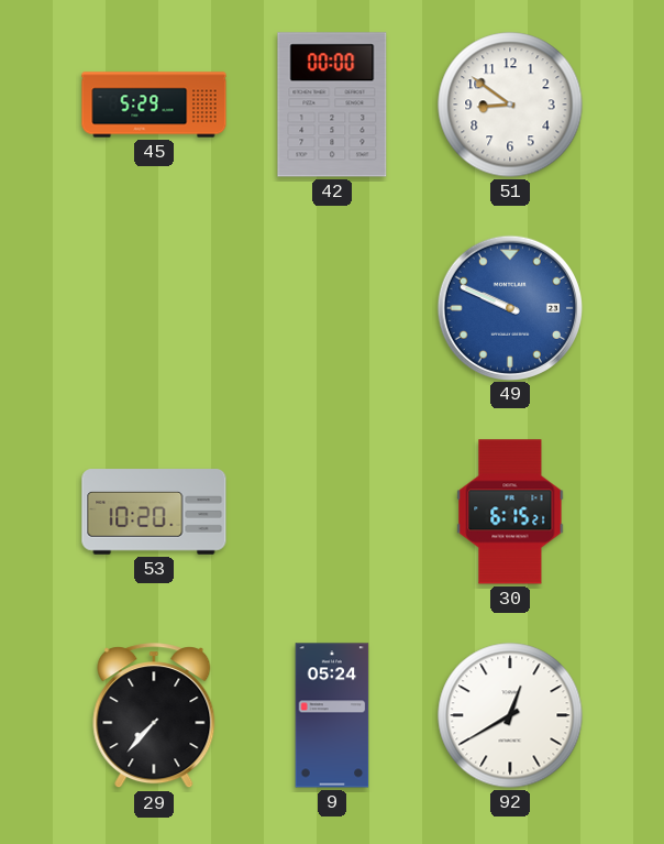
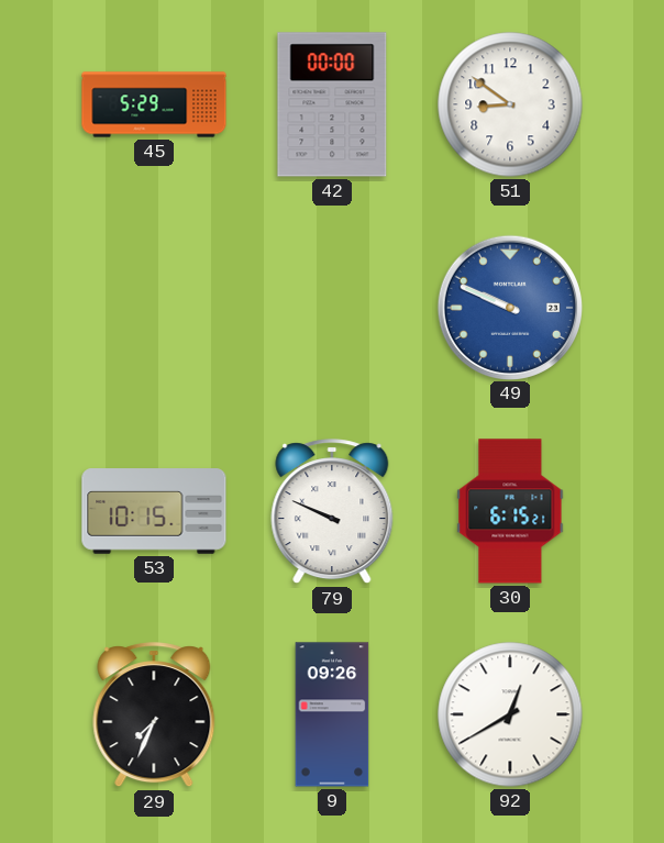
53: 10:20 -> 10:15
79: none -> 9:49
29: 7:37 -> 7:34
9: 05:24 -> 09:26
